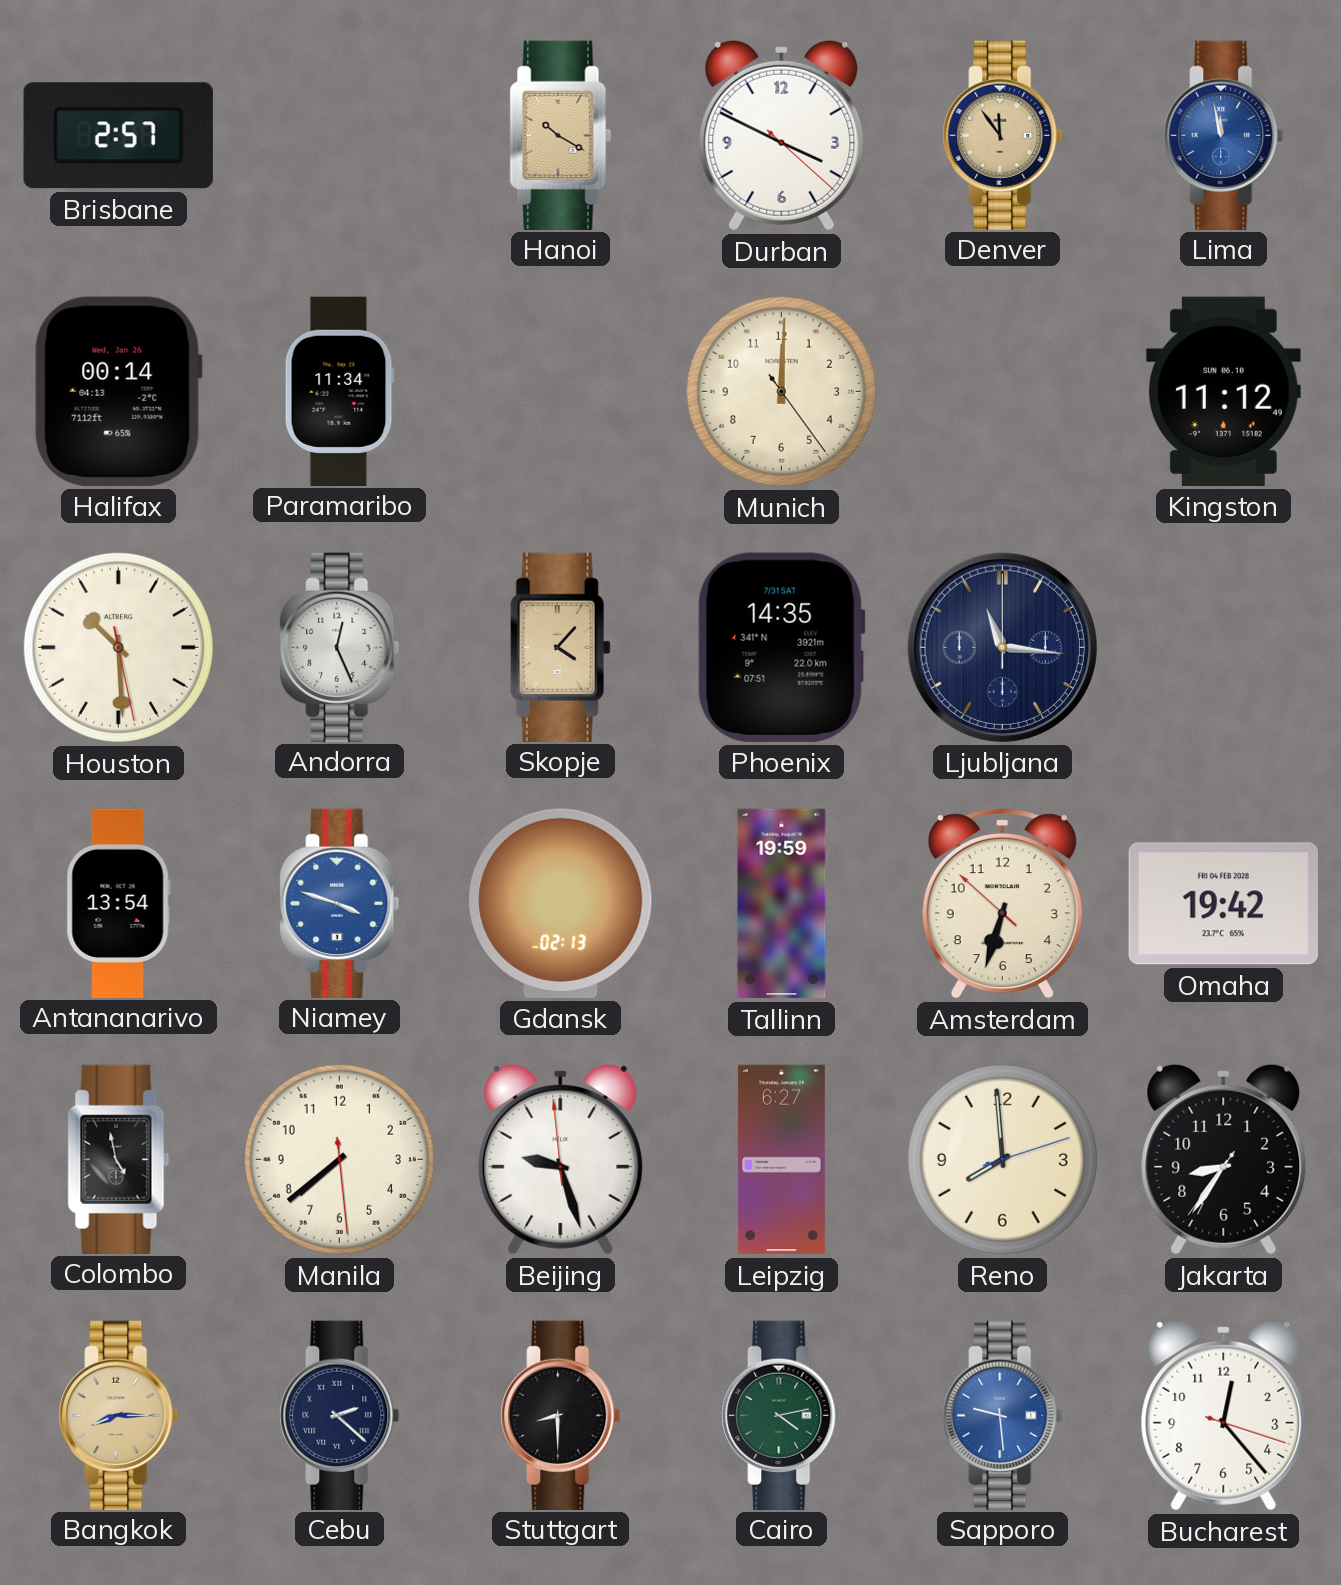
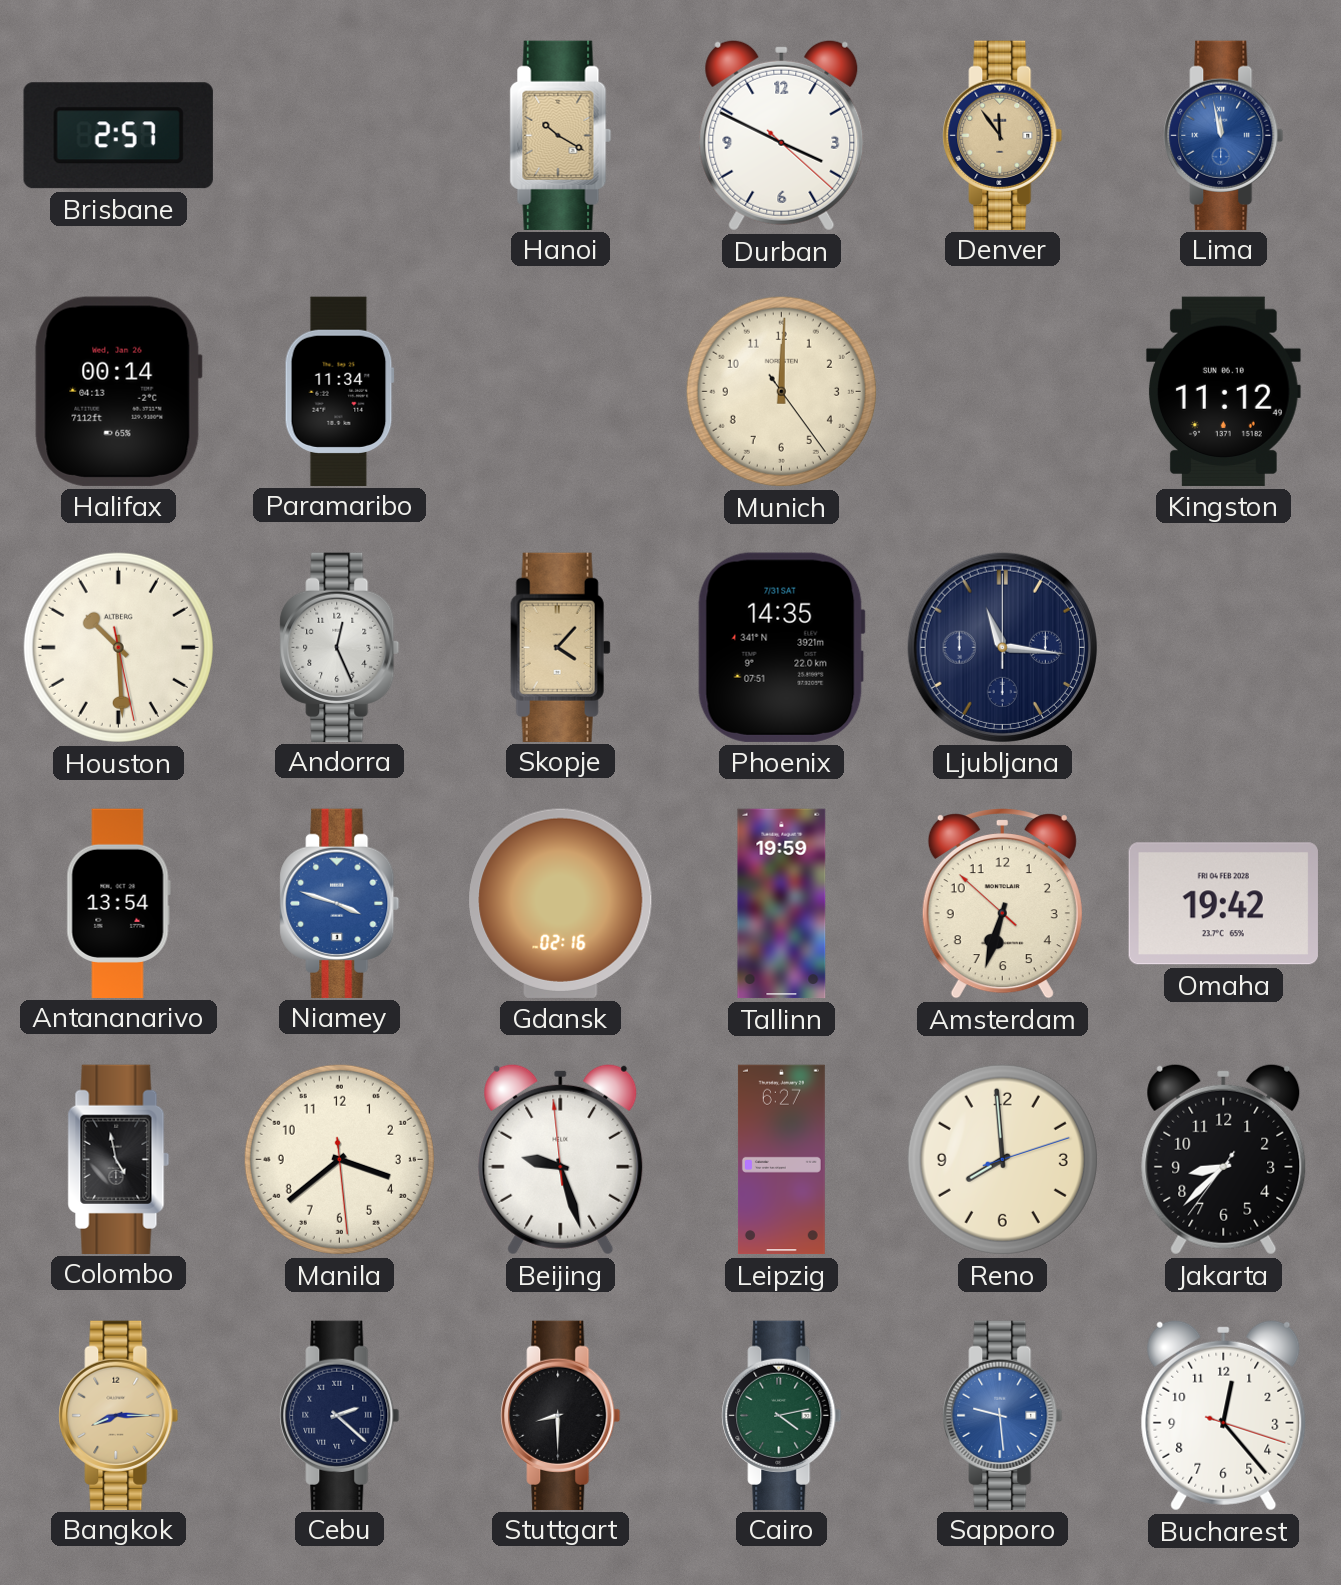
Gdansk: 02:13 -> 02:16
Manila: 7:38 -> 3:38
Jakarta: 8:35 -> 8:37
